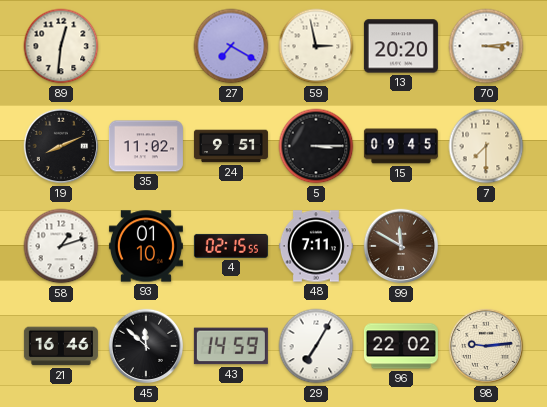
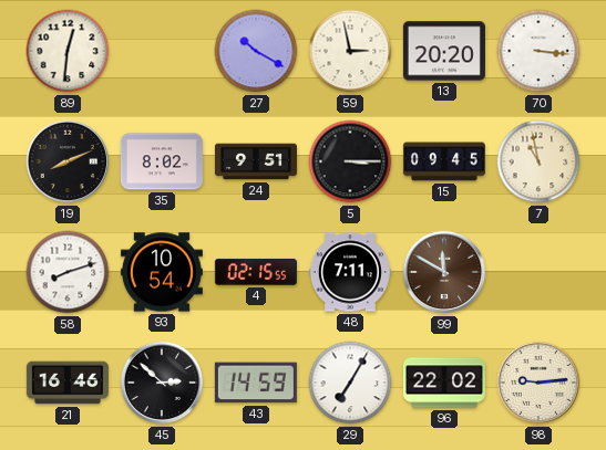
27: 7:20 -> 10:20
70: 3:14 -> 3:16
35: 11:02 -> 8:02
7: 7:30 -> 10:58
58: 1:12 -> 8:12
93: 01:10 -> 10:54
45: 11:52 -> 2:52
